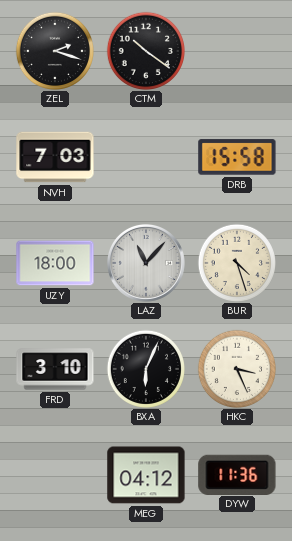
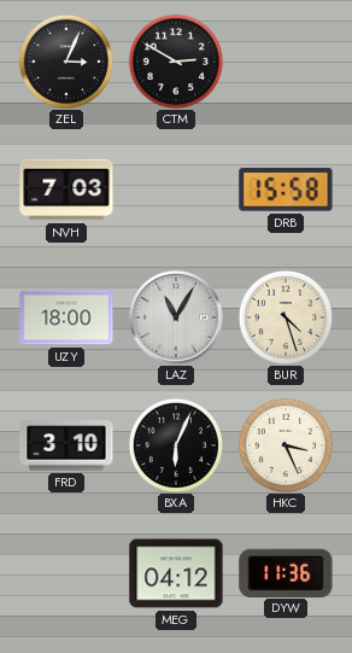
ZEL: 2:18 -> 3:04
CTM: 10:21 -> 2:50
LAZ: 11:07 -> 11:05
